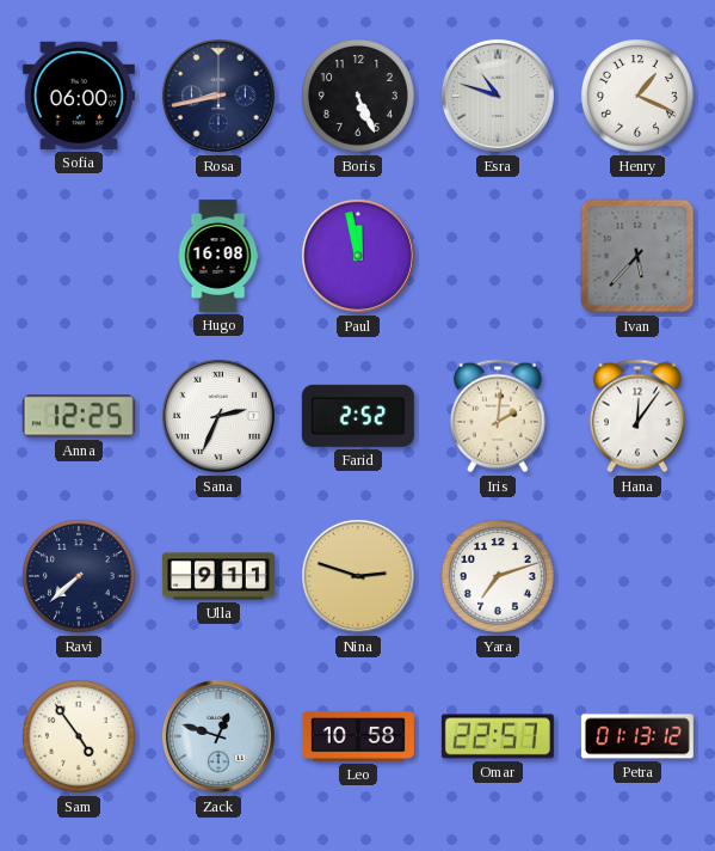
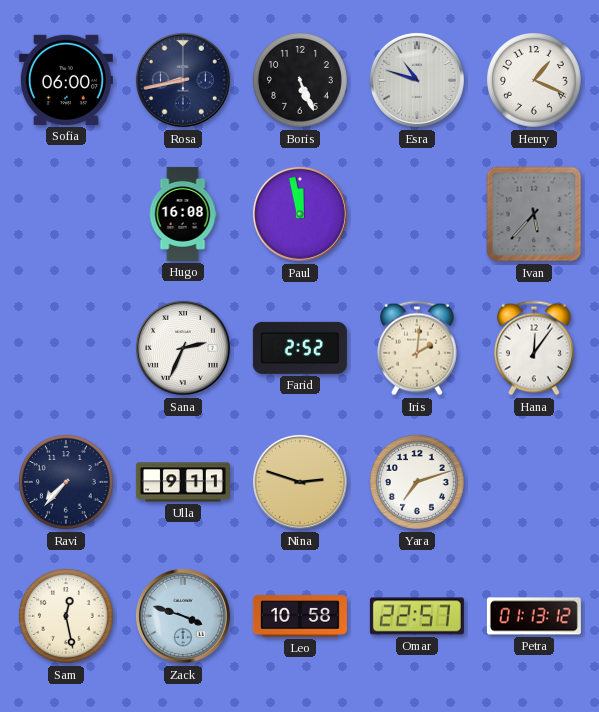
Anna: 12:25 -> none
Ravi: 7:38 -> 7:37
Sam: 4:54 -> 12:28
Zack: 12:48 -> 3:48
